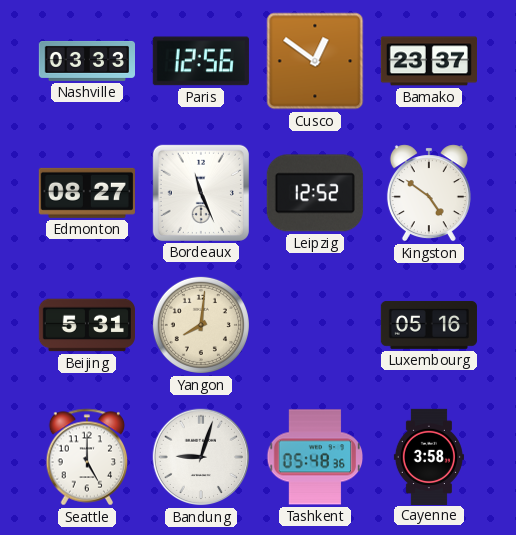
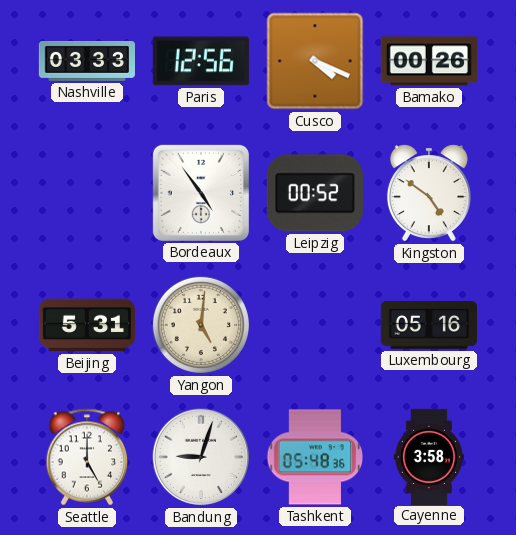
Cusco: 12:51 -> 4:19
Bamako: 23:37 -> 00:26
Edmonton: 08:27 -> none
Bordeaux: 11:26 -> 4:54
Leipzig: 12:52 -> 00:52
Yangon: 8:01 -> 5:01
